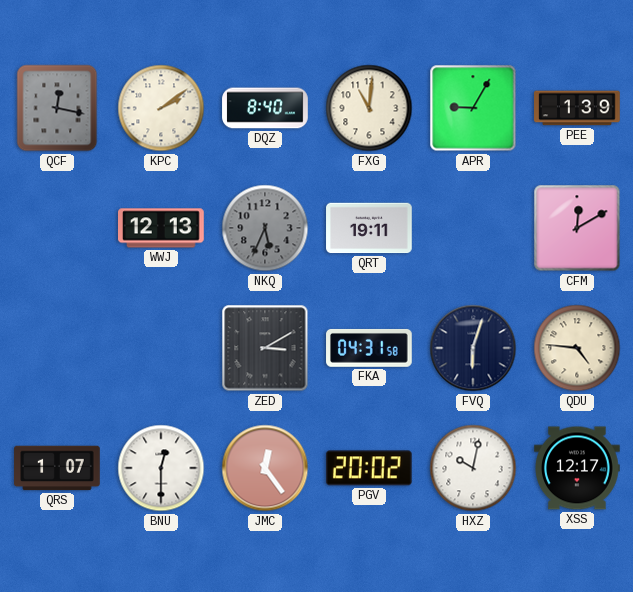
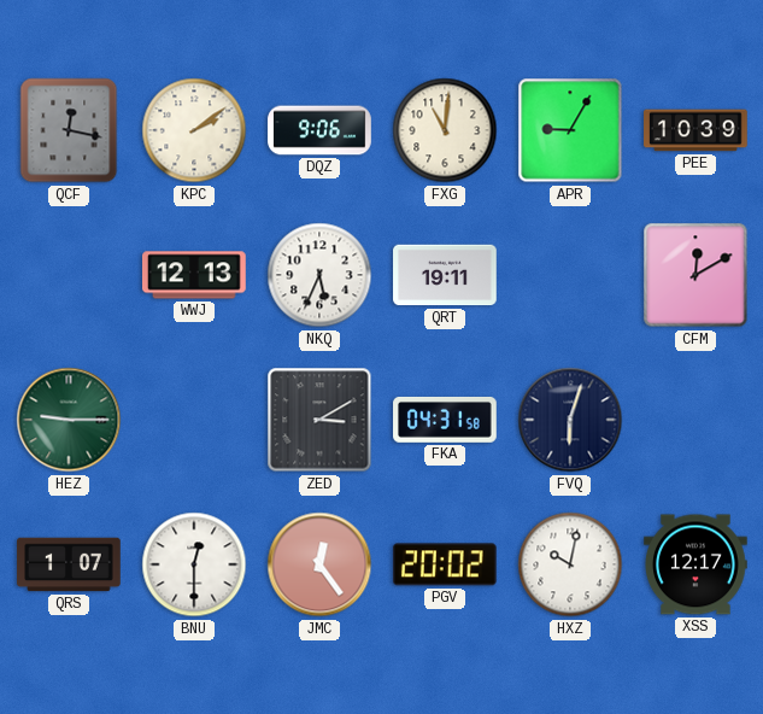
DQZ: 8:40 -> 9:06
PEE: 1:39 -> 10:39
NKQ dial: grey -> white
HEZ: none -> 9:15
QDU: 4:46 -> none
